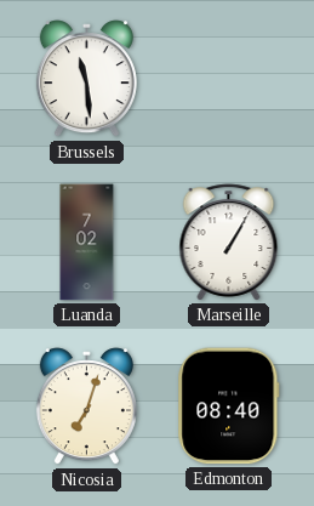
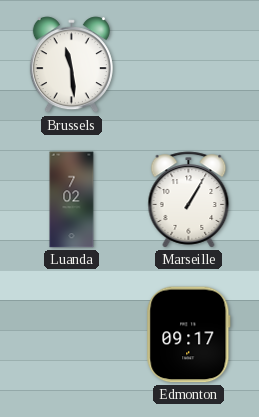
Nicosia: 7:03 -> none
Edmonton: 08:40 -> 09:17
